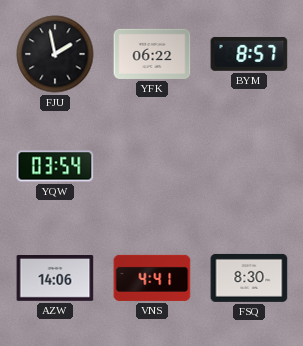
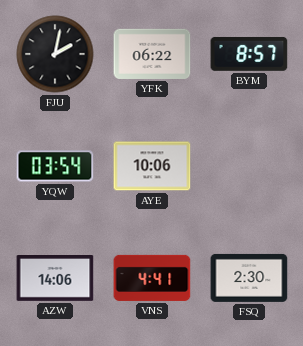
FJU: 1:58 -> 2:02
AYE: none -> 10:06
FSQ: 8:30 -> 2:30
